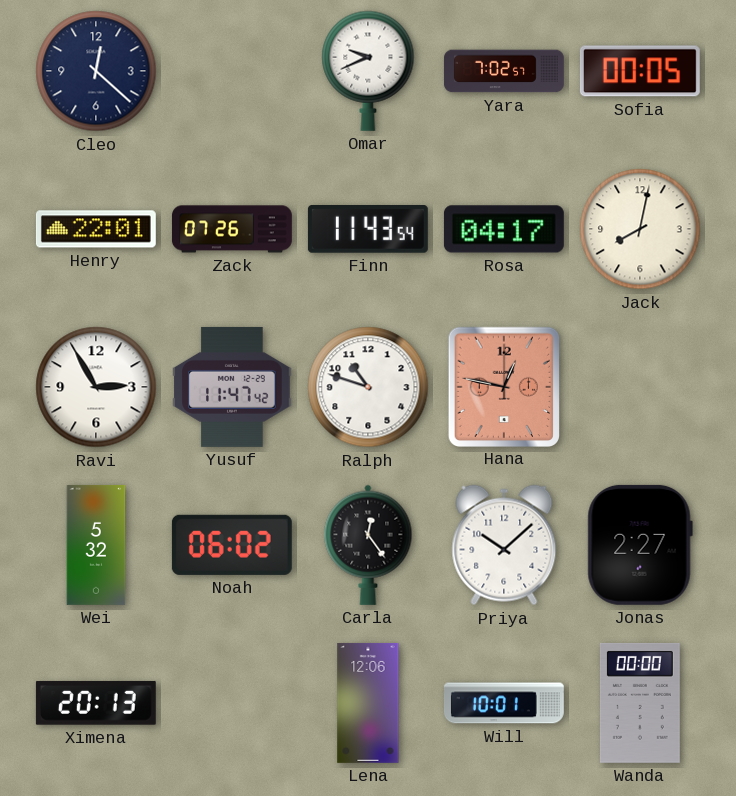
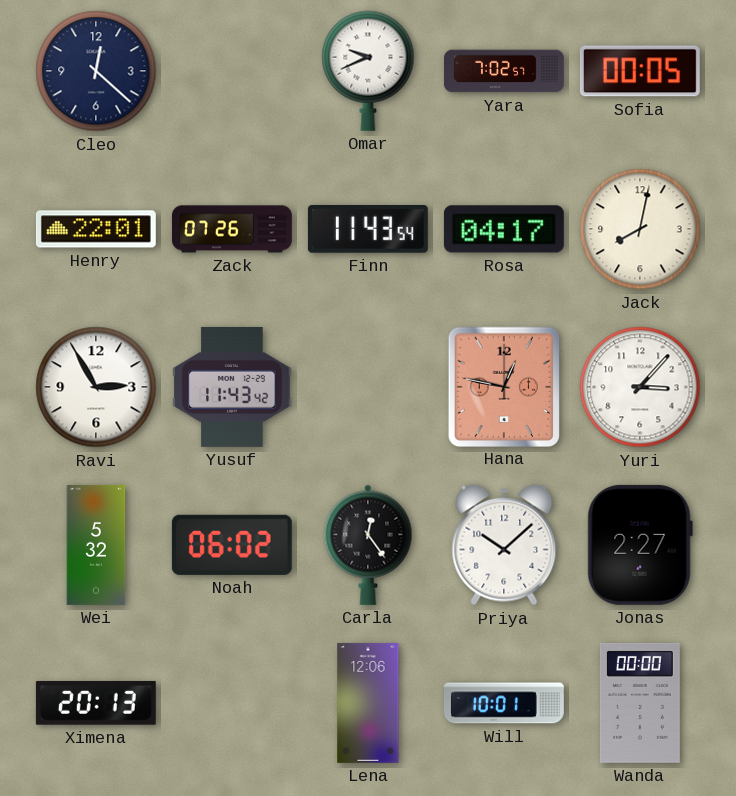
Yusuf: 11:47 -> 11:43
Ralph: 10:48 -> none
Yuri: none -> 3:07
